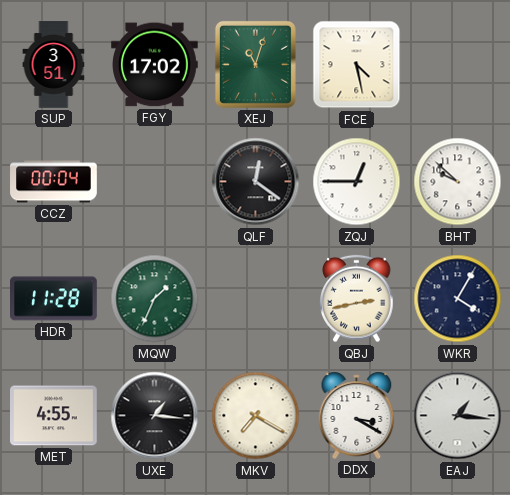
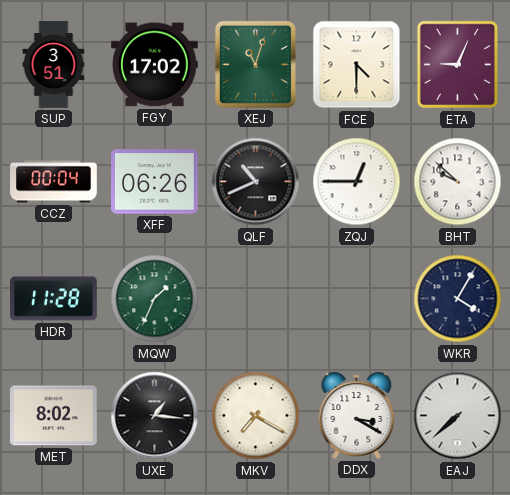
FCE: 4:28 -> 4:30
ETA: none -> 9:04
XFF: none -> 06:26
QLF: 12:21 -> 10:41
QBJ: 2:43 -> none
MET: 4:55 -> 8:02
EAJ: 1:16 -> 7:38
